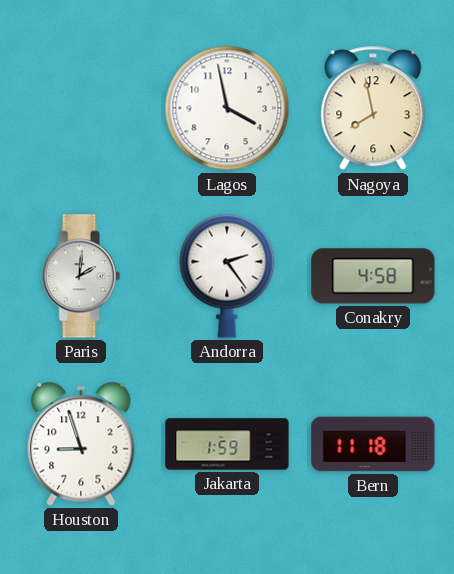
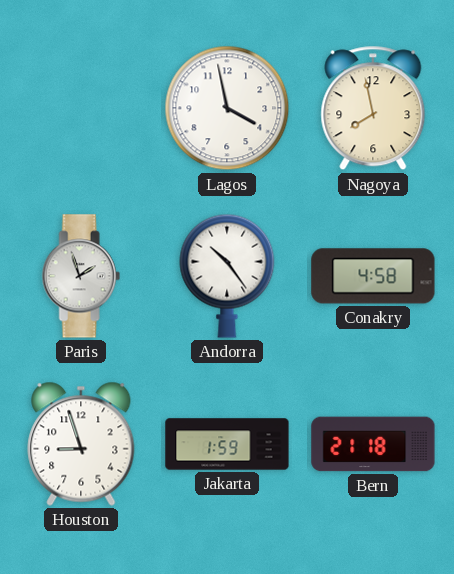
Paris: 2:01 -> 1:57
Andorra: 2:24 -> 10:24
Bern: 11:18 -> 21:18
